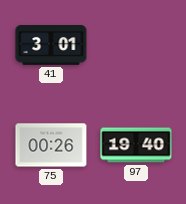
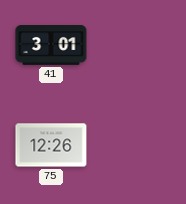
75: 00:26 -> 12:26
97: 19:40 -> none
